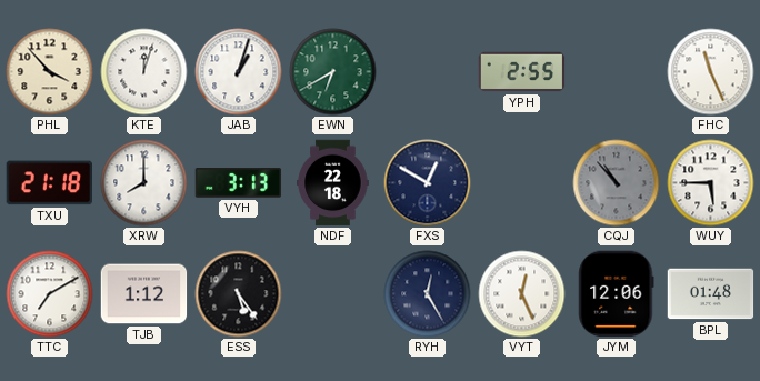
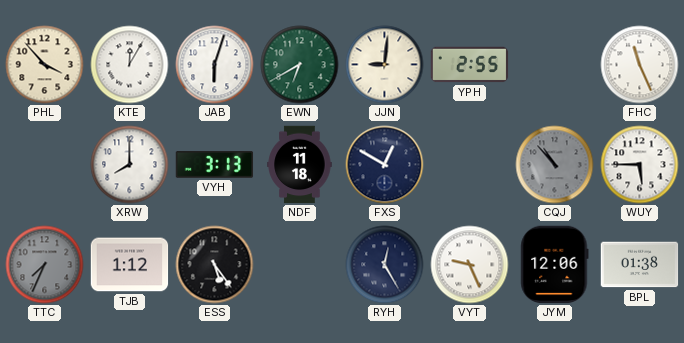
KTE: 12:03 -> 12:05
JAB: 1:03 -> 6:03
JJN: none -> 9:01
TXU: 21:18 -> none
NDF: 22:18 -> 11:18
TTC: 7:10 -> 7:34
TTC dial: white -> grey
VYT: 12:26 -> 9:26
BPL: 01:48 -> 01:38
